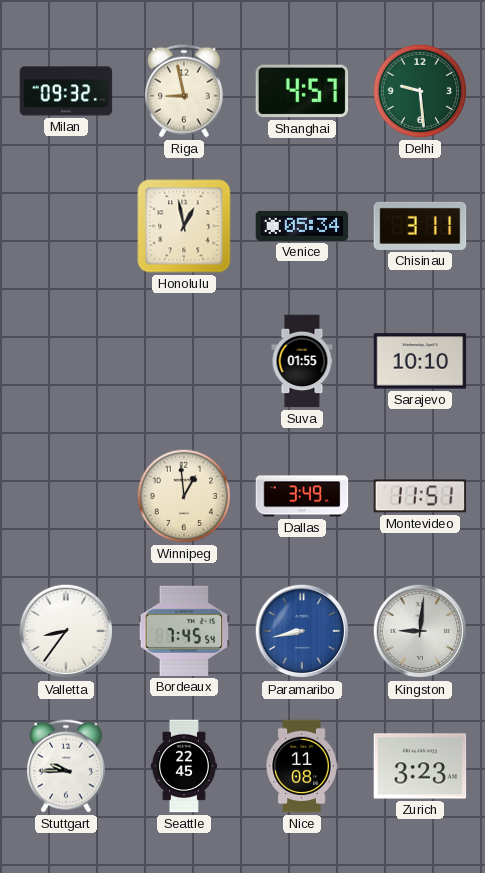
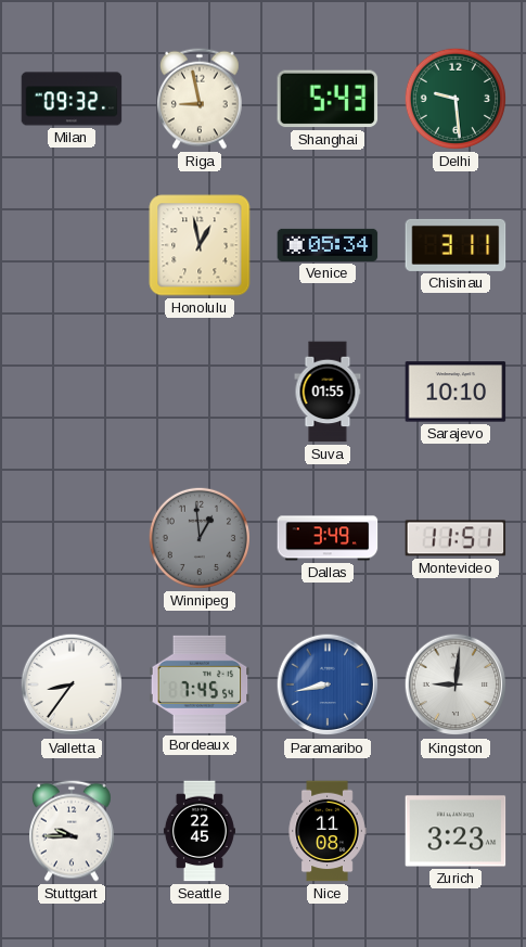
Shanghai: 4:57 -> 5:43
Winnipeg dial: cream -> grey
